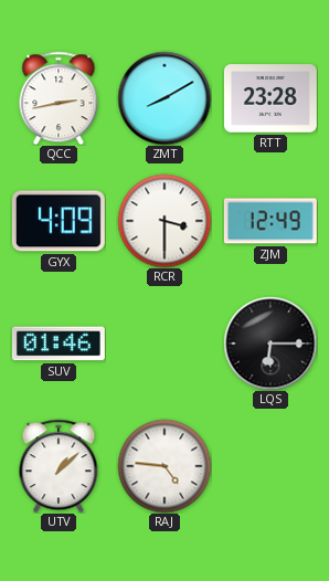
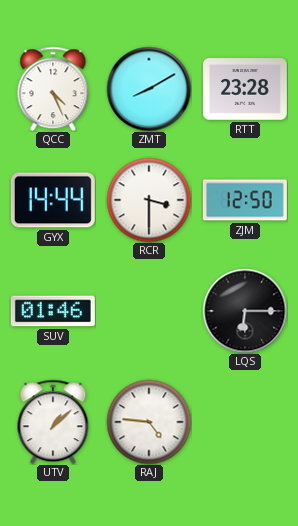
QCC: 2:43 -> 4:26
GYX: 4:09 -> 14:44
ZJM: 12:49 -> 12:50
